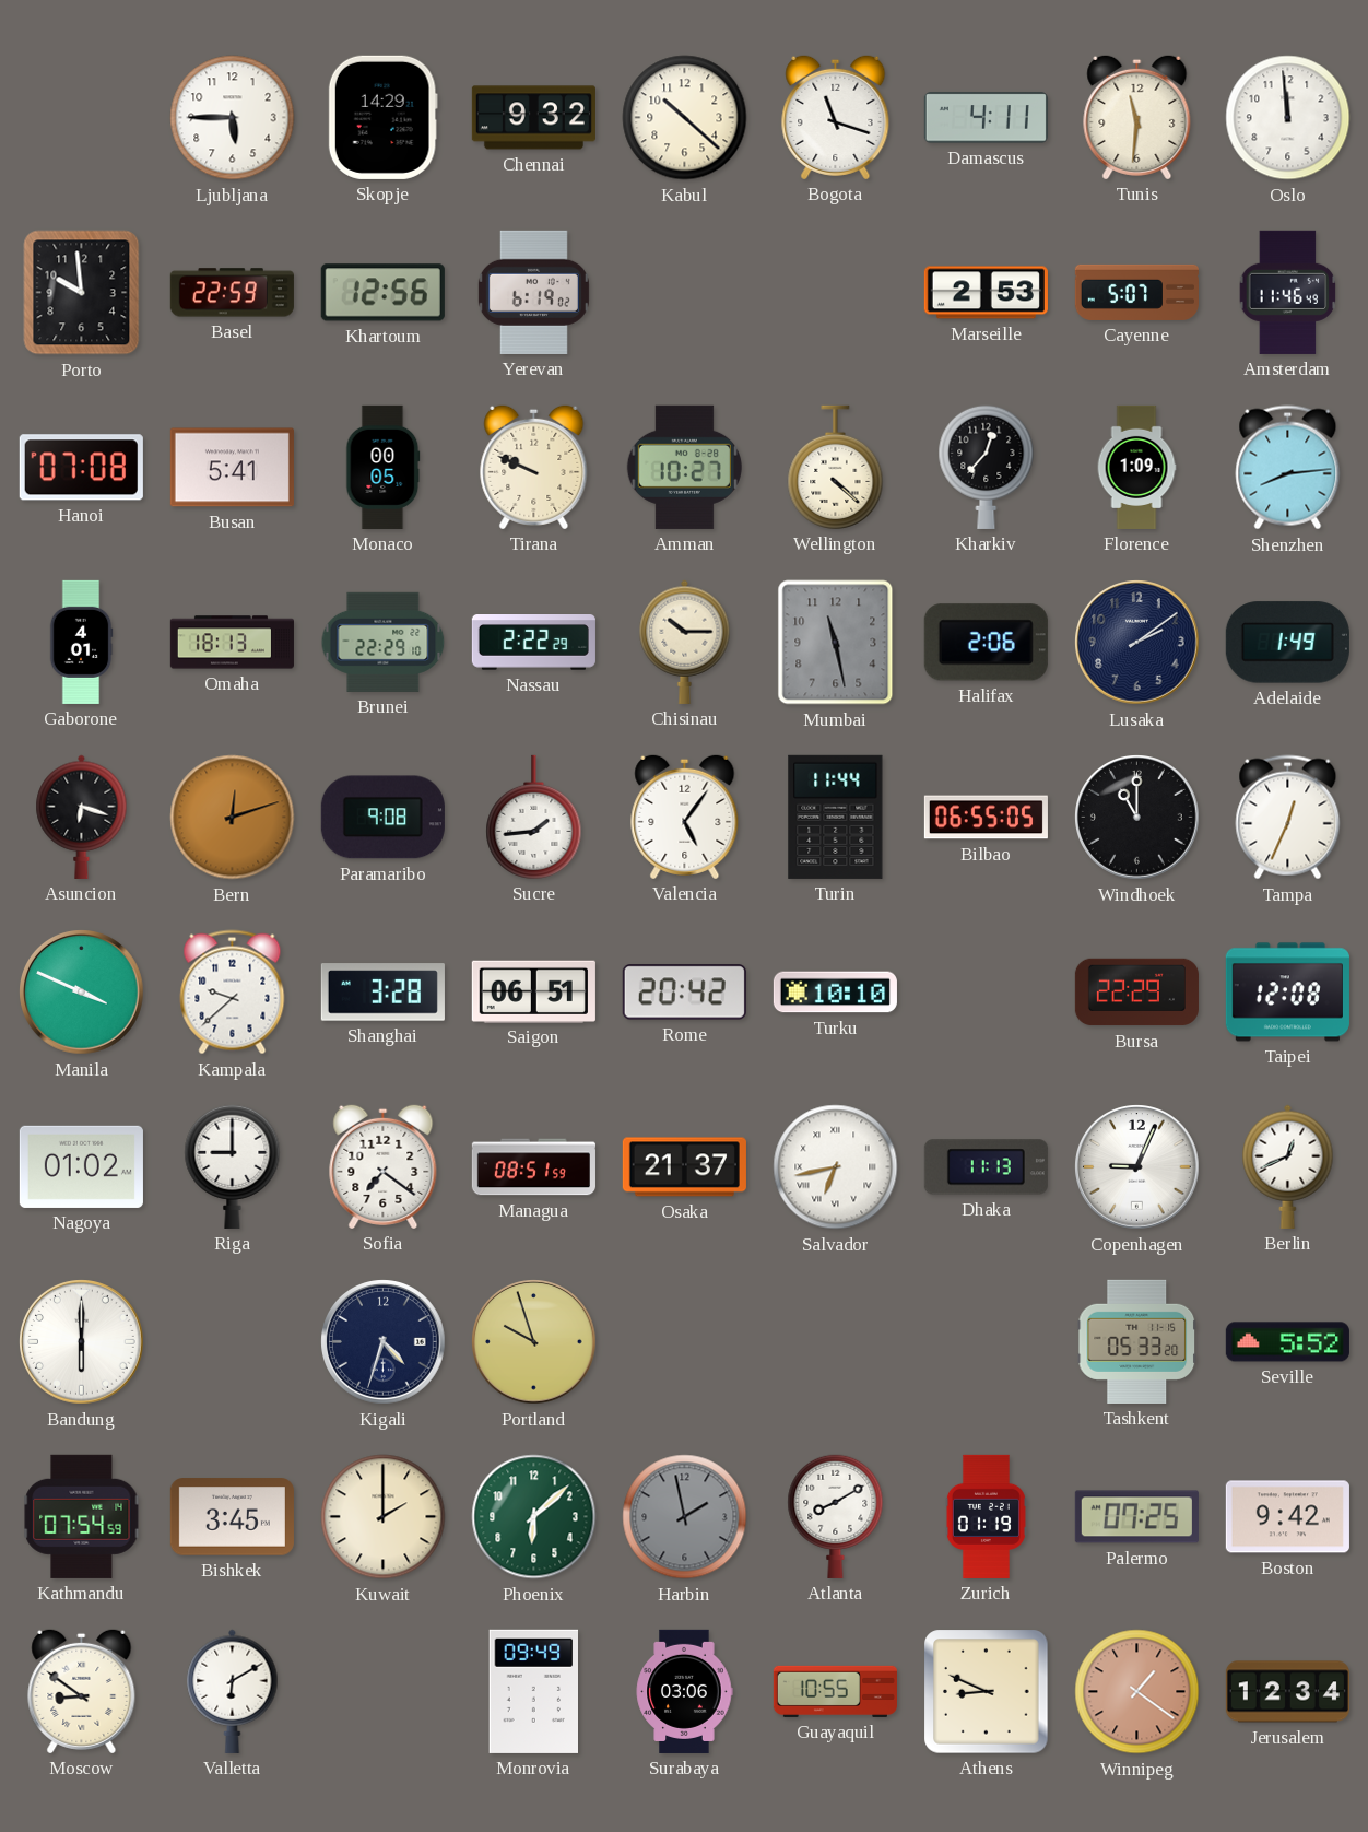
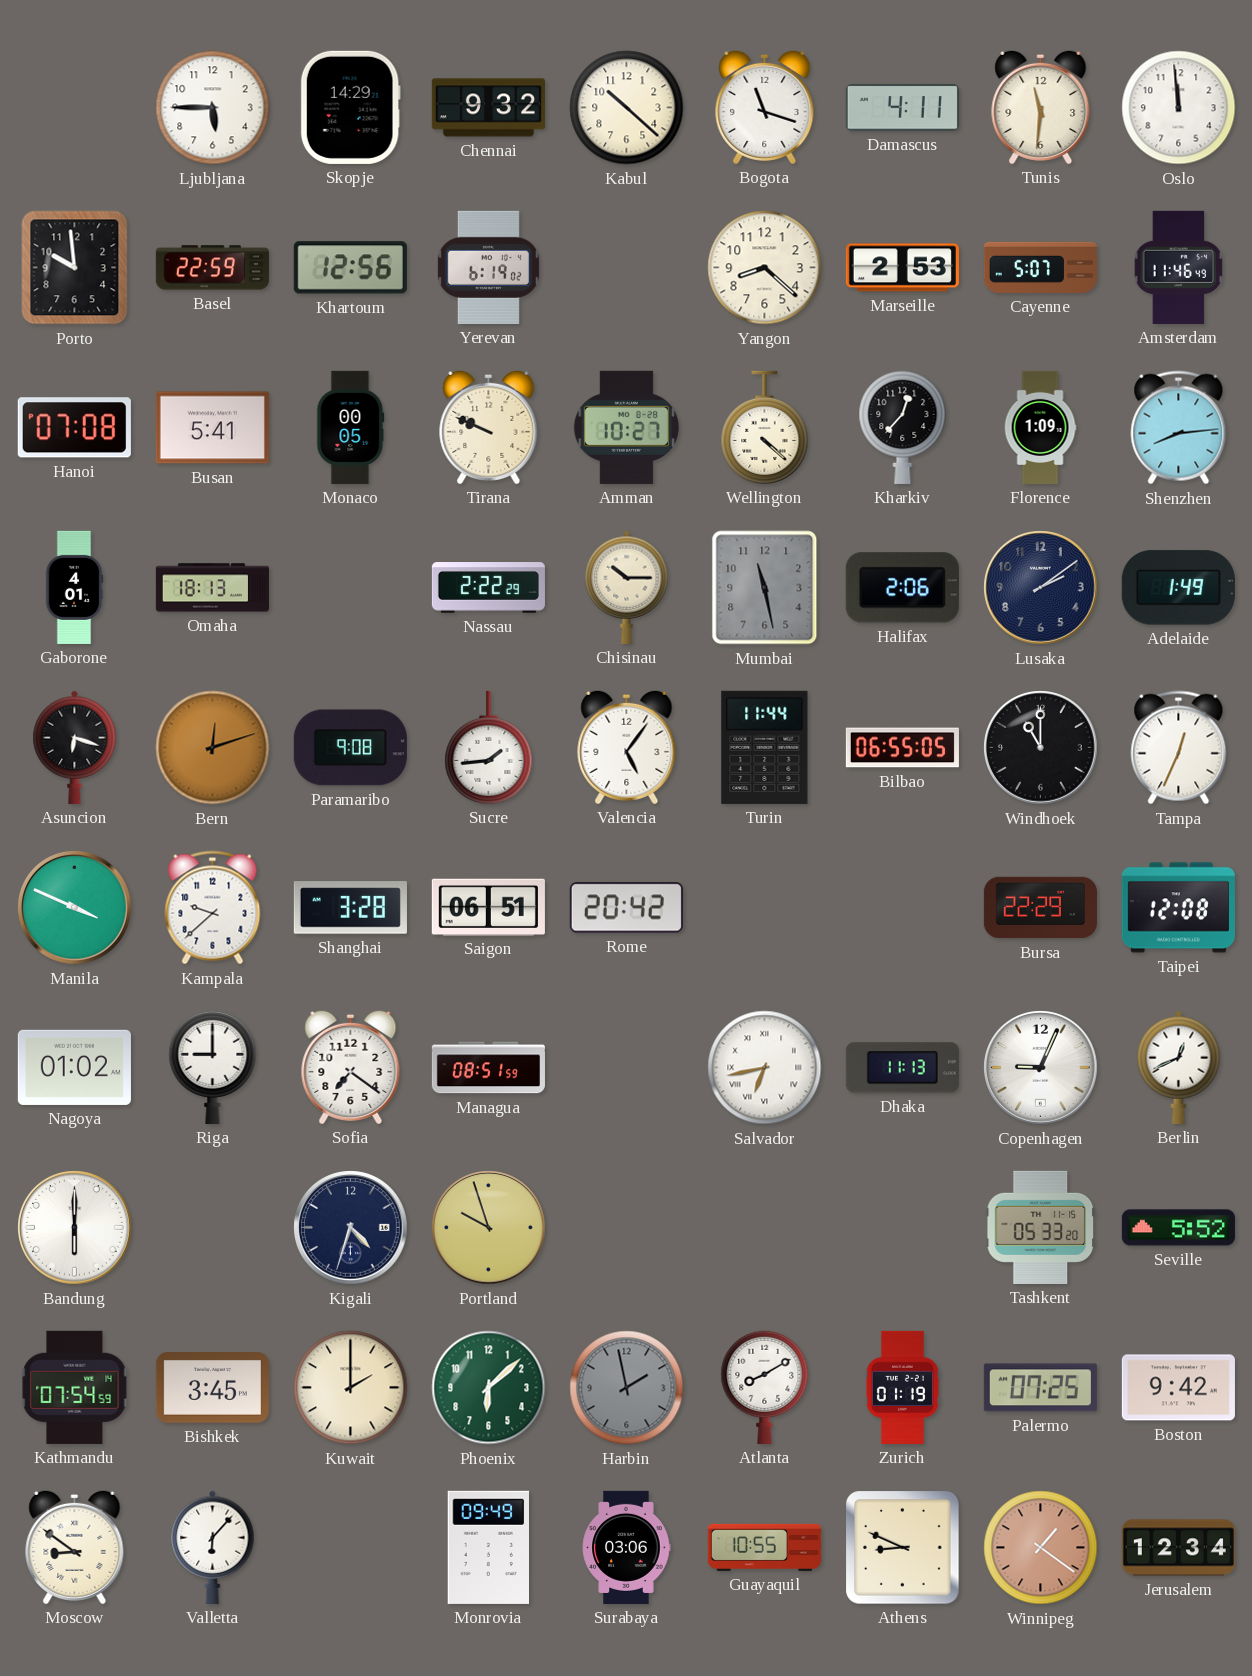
Yangon: none -> 8:22
Brunei: 22:29 -> none
Turku: 10:10 -> none
Osaka: 21:37 -> none
Valletta: 6:10 -> 6:07
